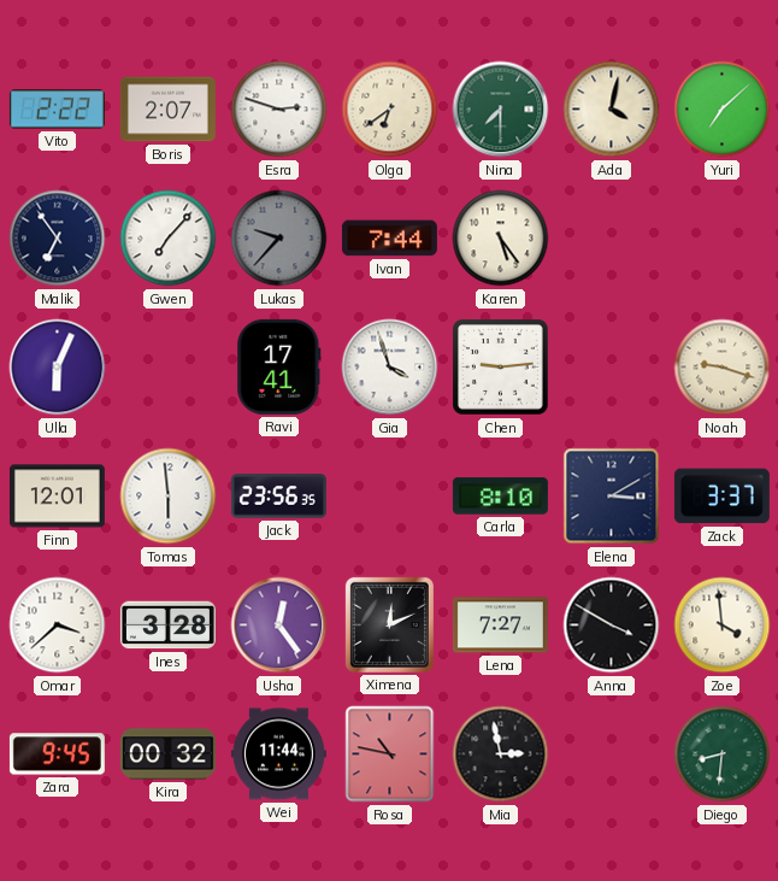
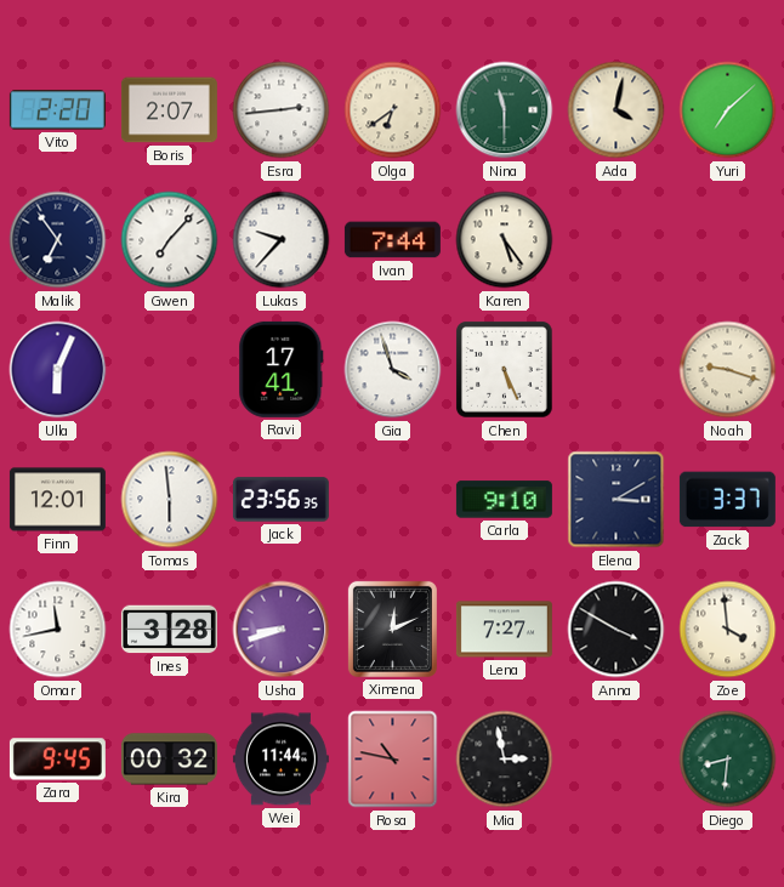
Vito: 2:22 -> 2:20
Esra: 2:48 -> 2:44
Nina: 7:30 -> 11:30
Lukas dial: grey -> white
Chen: 9:14 -> 5:26
Carla: 8:10 -> 9:10
Omar: 3:38 -> 11:43
Usha: 12:24 -> 8:42
